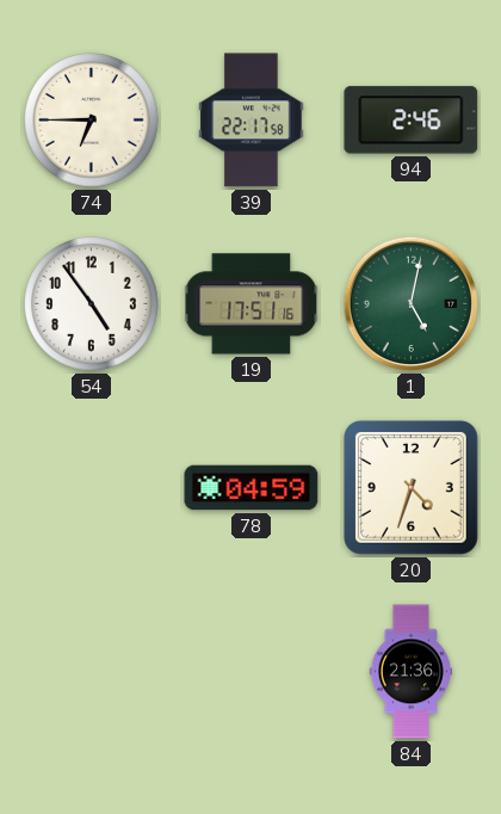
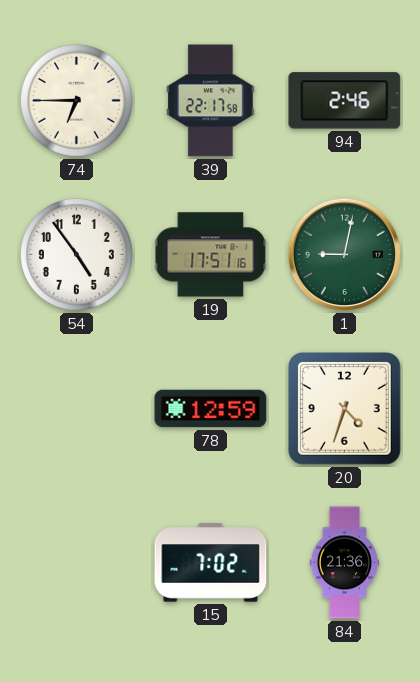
1: 5:02 -> 9:02
78: 04:59 -> 12:59
15: none -> 7:02
